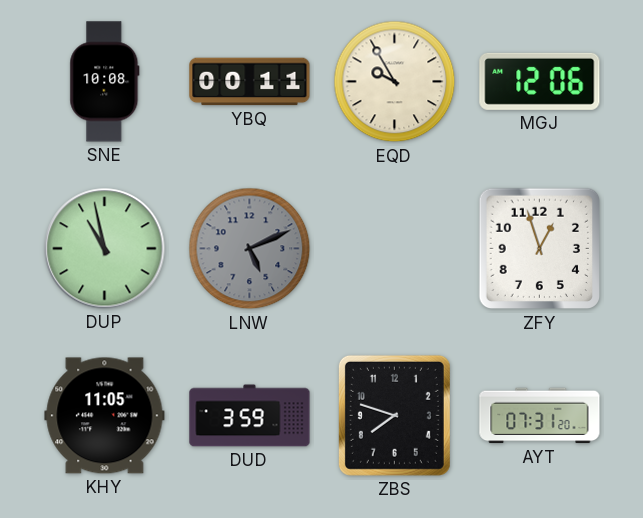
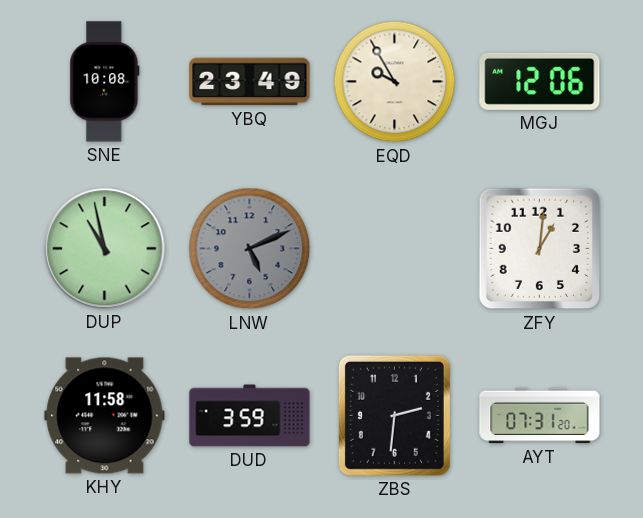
YBQ: 00:11 -> 23:49
ZFY: 12:57 -> 1:01
KHY: 11:05 -> 11:58
ZBS: 7:48 -> 2:31
